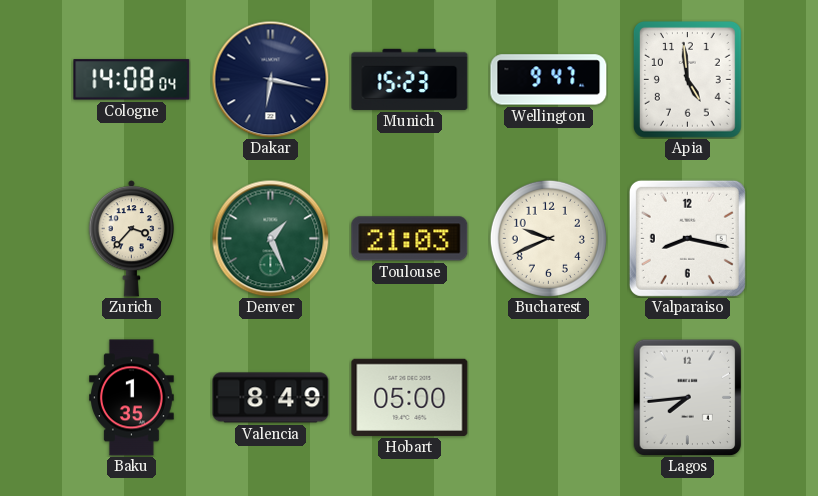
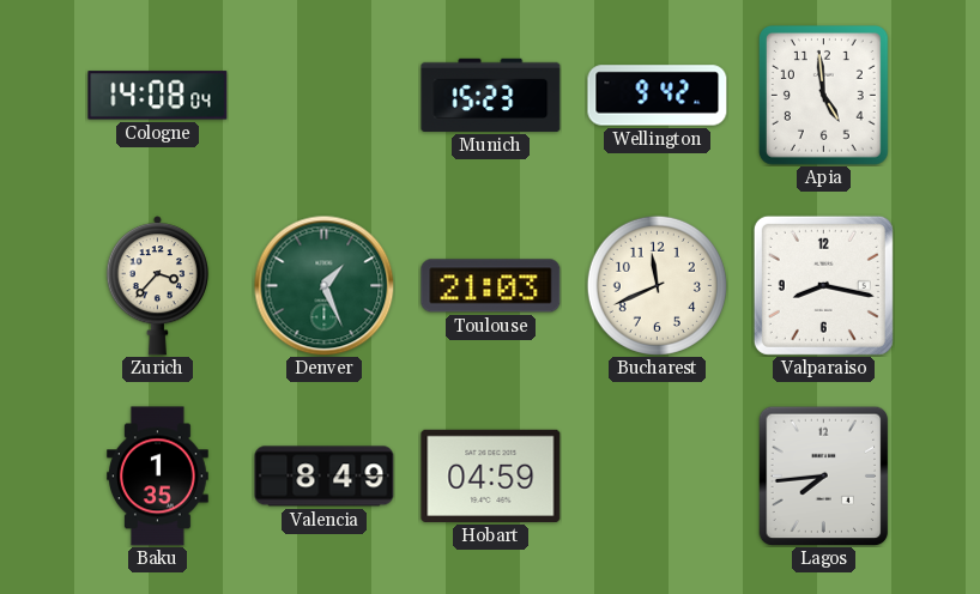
Dakar: 6:17 -> none
Wellington: 9:47 -> 9:42
Bucharest: 9:41 -> 11:41
Hobart: 05:00 -> 04:59
